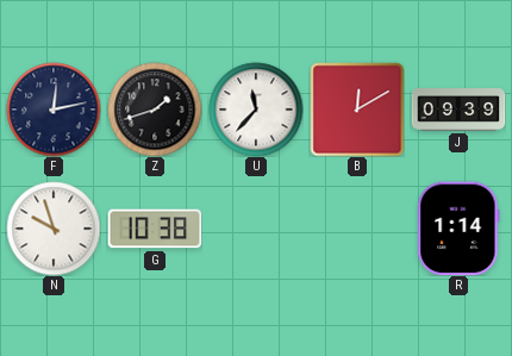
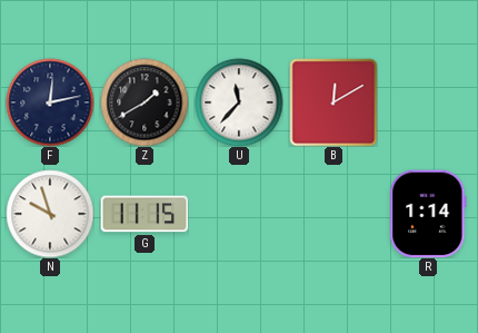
Z: 1:42 -> 1:40
J: 09:39 -> none
G: 10:38 -> 11:15
